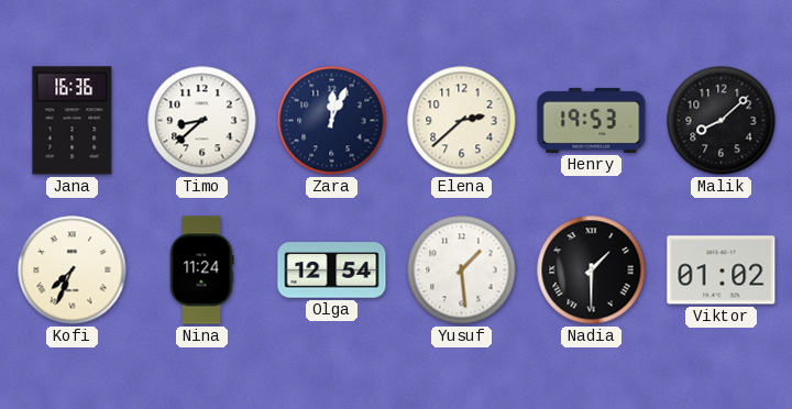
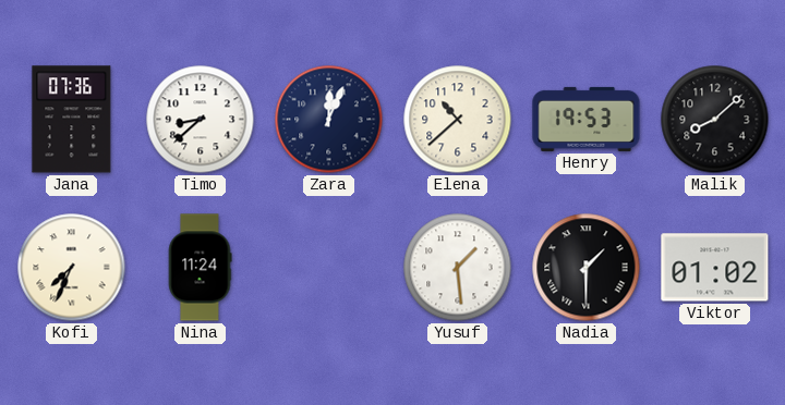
Jana: 16:36 -> 07:36
Elena: 2:38 -> 10:38
Olga: 12:54 -> none
